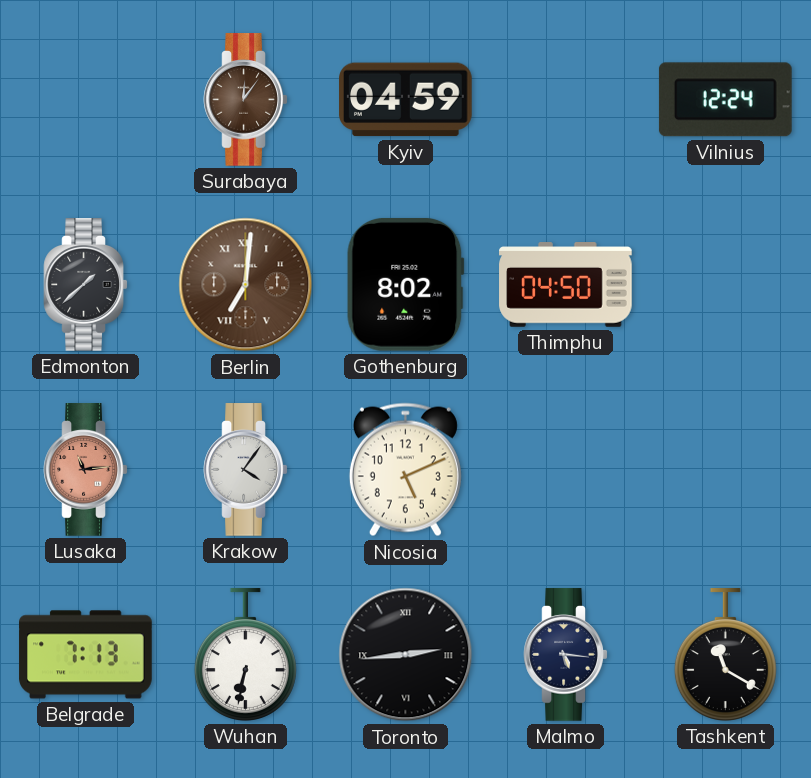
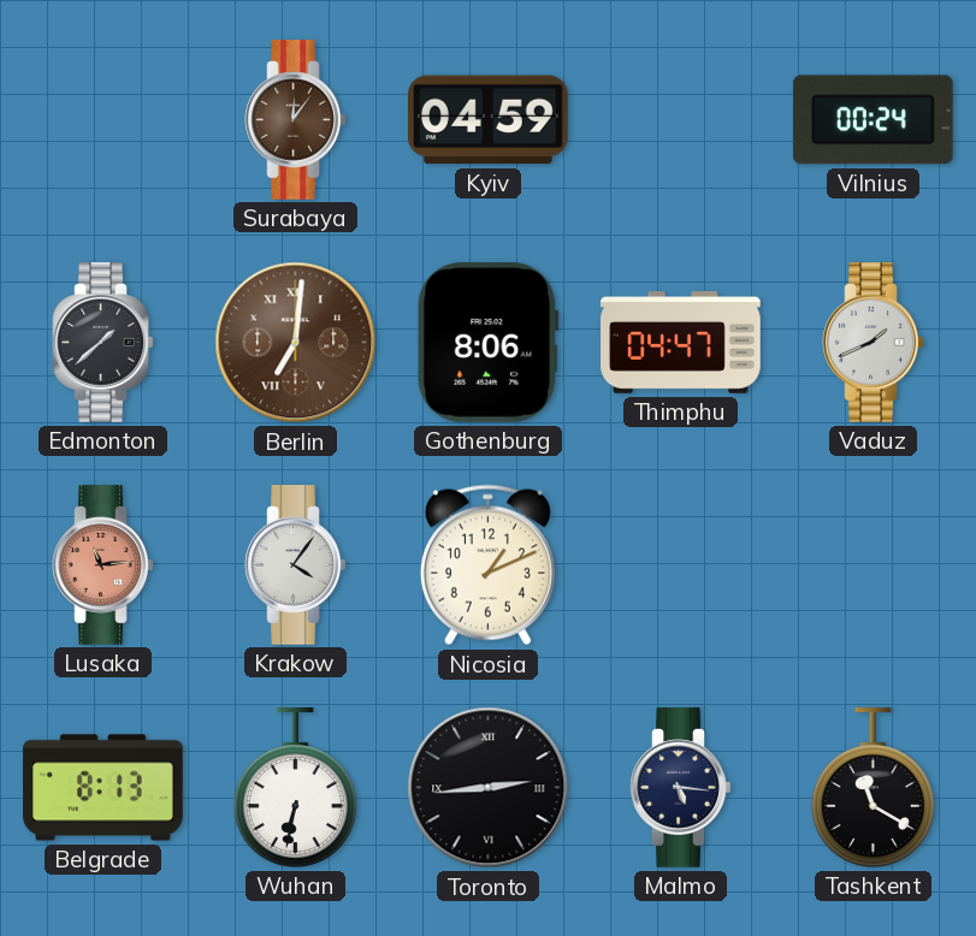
Vilnius: 12:24 -> 00:24
Gothenburg: 8:02 -> 8:06
Thimphu: 04:50 -> 04:47
Vaduz: none -> 1:41
Nicosia: 5:11 -> 1:11
Belgrade: 7:13 -> 8:13
